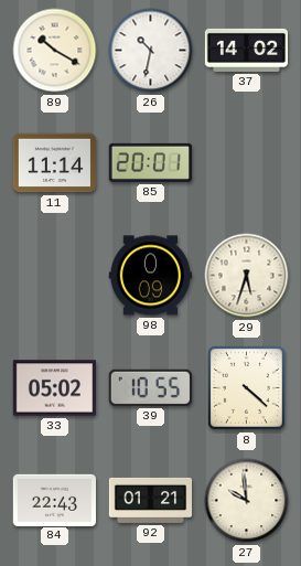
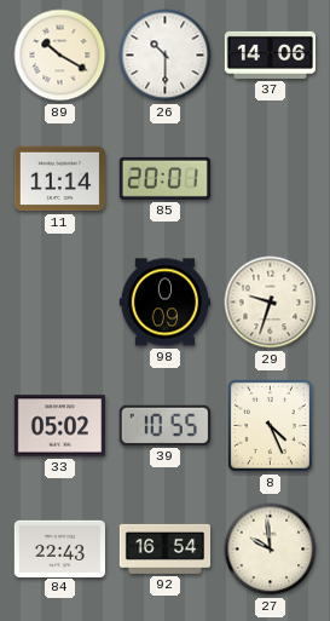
26: 10:32 -> 10:30
37: 14:02 -> 14:06
29: 5:33 -> 9:33
8: 4:22 -> 4:26
92: 01:21 -> 16:54
